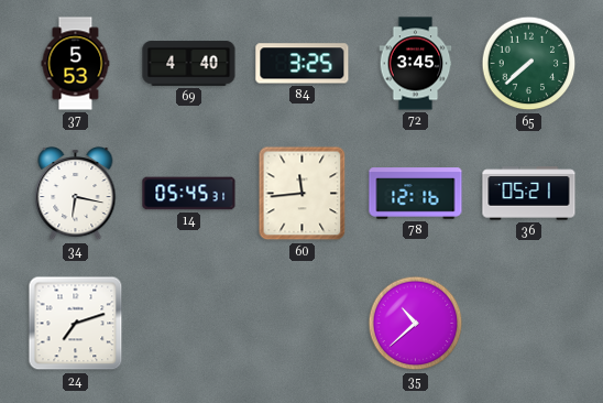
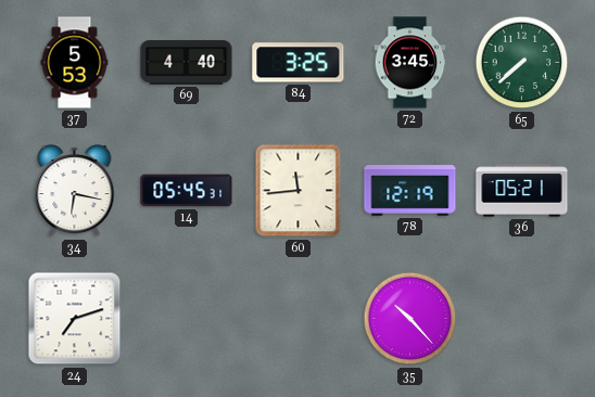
78: 12:16 -> 12:19
35: 10:38 -> 10:23
